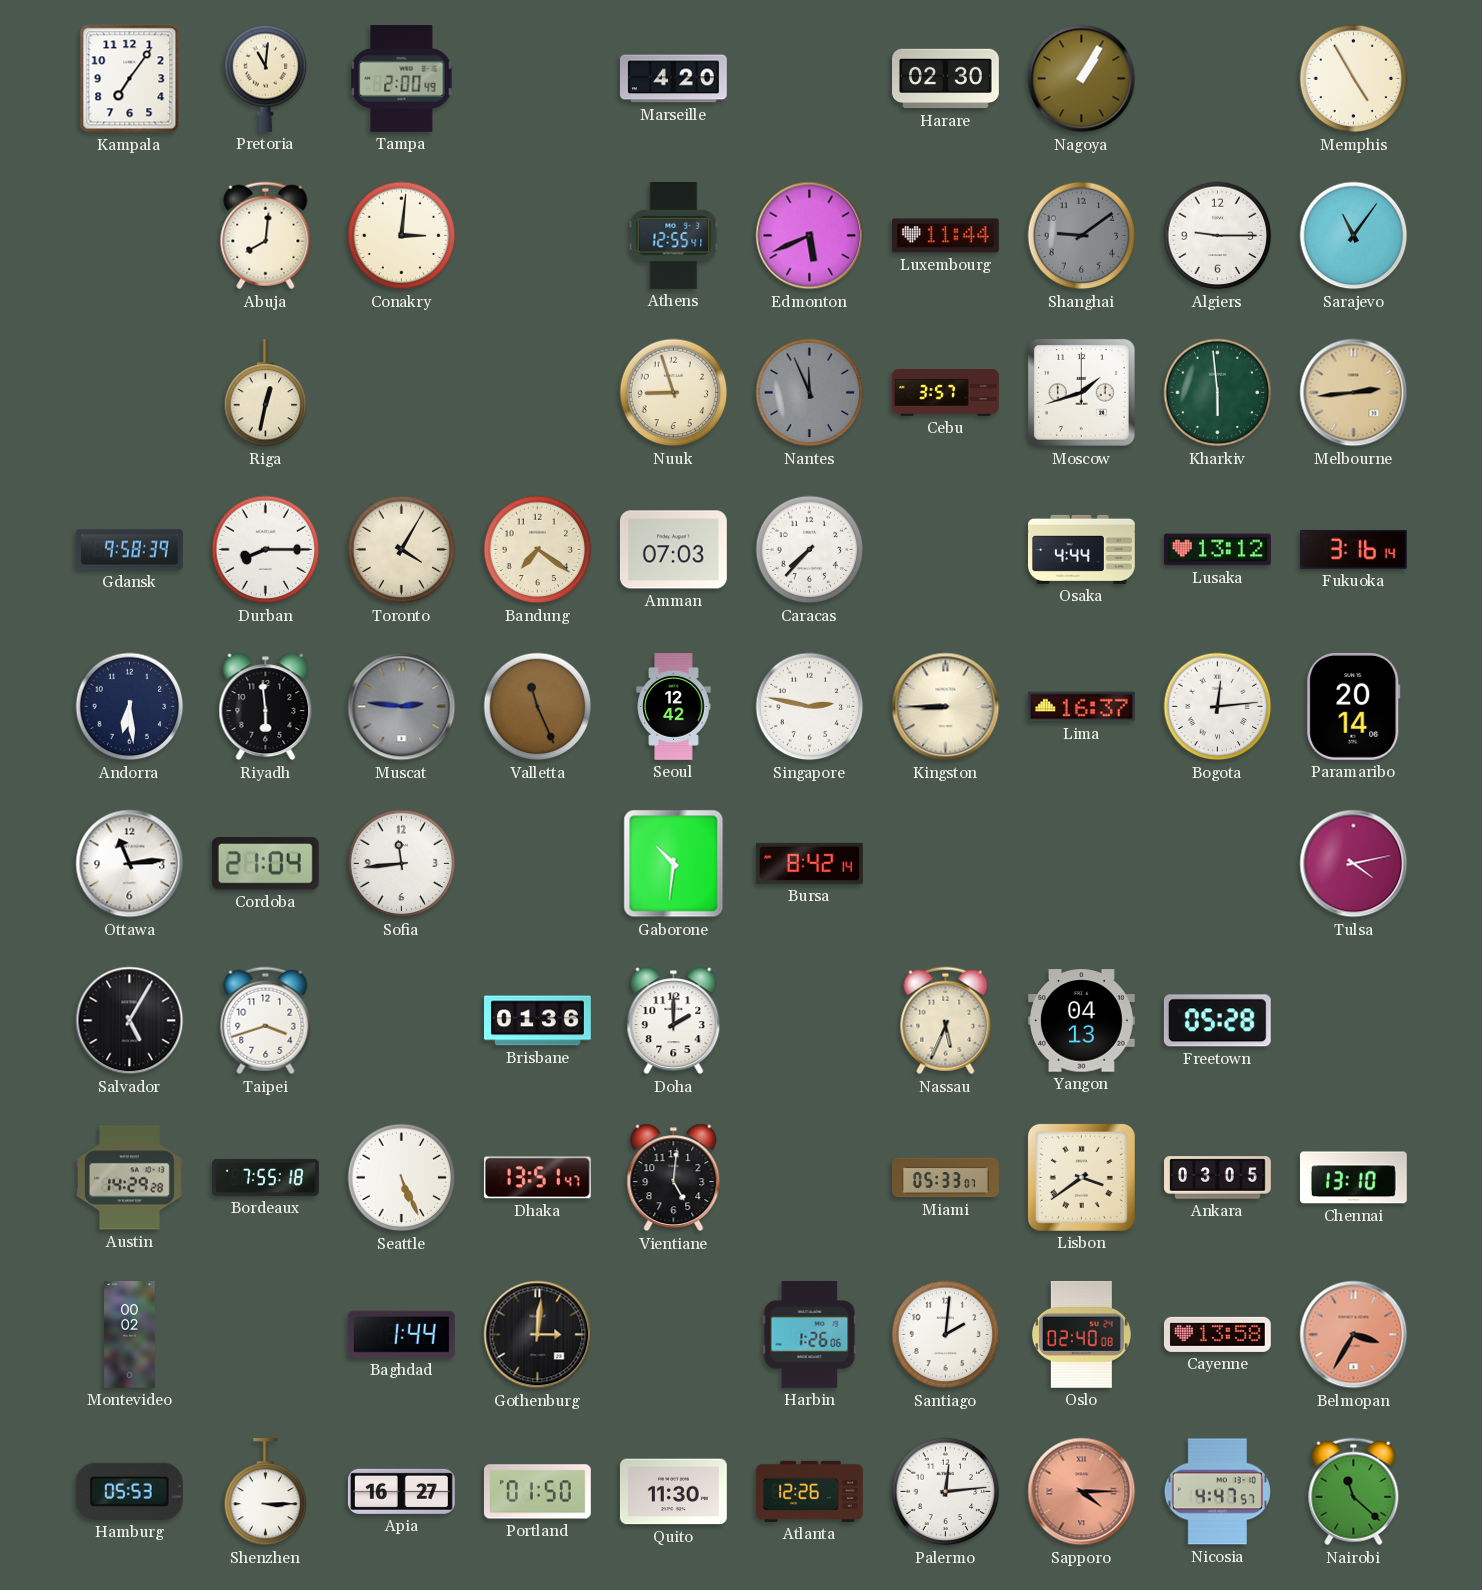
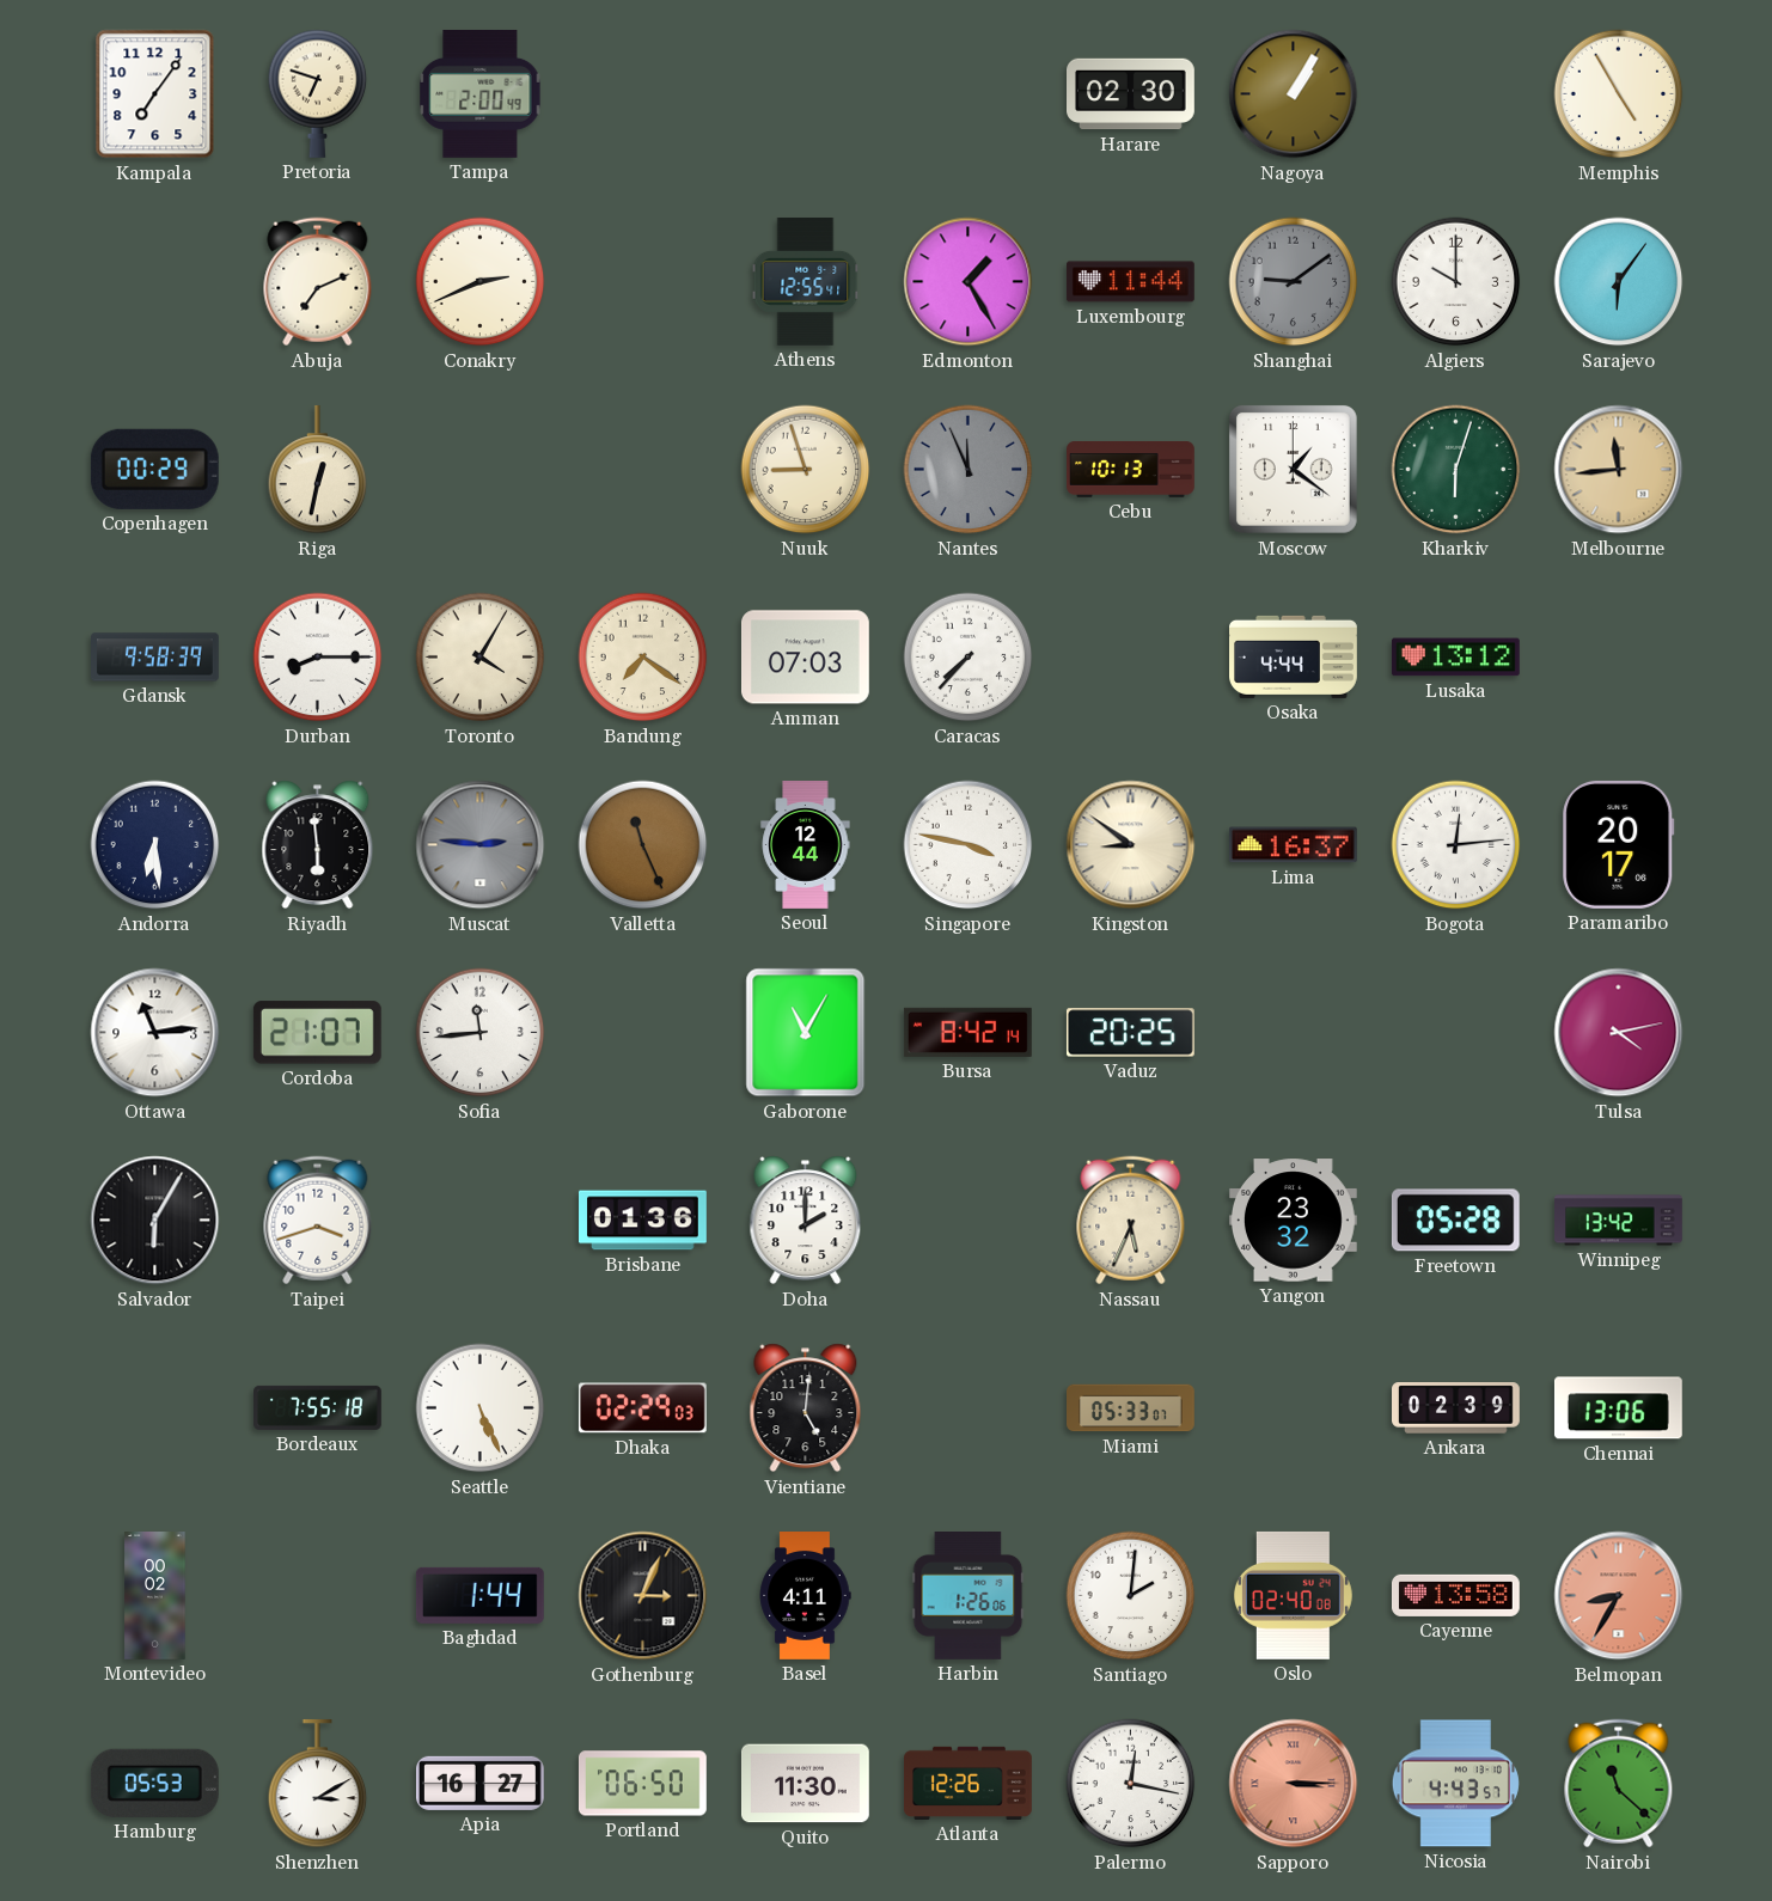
Pretoria: 11:01 -> 6:48
Marseille: 4:20 -> none
Abuja: 8:01 -> 7:11
Conakry: 3:01 -> 2:41
Edmonton: 5:41 -> 1:25
Algiers: 9:15 -> 10:00
Sarajevo: 11:06 -> 6:06
Copenhagen: none -> 00:29
Cebu: 3:57 -> 10:13
Moscow: 1:42 -> 1:21
Kharkiv: 5:59 -> 6:03
Melbourne: 2:44 -> 11:44
Fukuoka: 3:16 -> none
Seoul: 12:42 -> 12:44
Singapore: 2:47 -> 3:47
Kingston: 8:45 -> 8:51
Paramaribo: 20:14 -> 20:17
Cordoba: 21:04 -> 21:07
Gaborone: 10:31 -> 11:05
Vaduz: none -> 20:25
Salvador: 5:05 -> 6:05
Yangon: 04:13 -> 23:32
Winnipeg: none -> 13:42
Austin: 14:29 -> none
Dhaka: 13:51 -> 02:29
Lisbon: 3:39 -> none
Ankara: 03:05 -> 02:39
Chennai: 13:10 -> 13:06
Gothenburg: 3:01 -> 3:04
Basel: none -> 4:11
Belmopan: 3:35 -> 8:35
Shenzhen: 3:15 -> 3:10
Portland: 01:50 -> 06:50
Palermo: 12:14 -> 12:17
Sapporo: 4:15 -> 3:15
Nicosia: 4:47 -> 4:43
